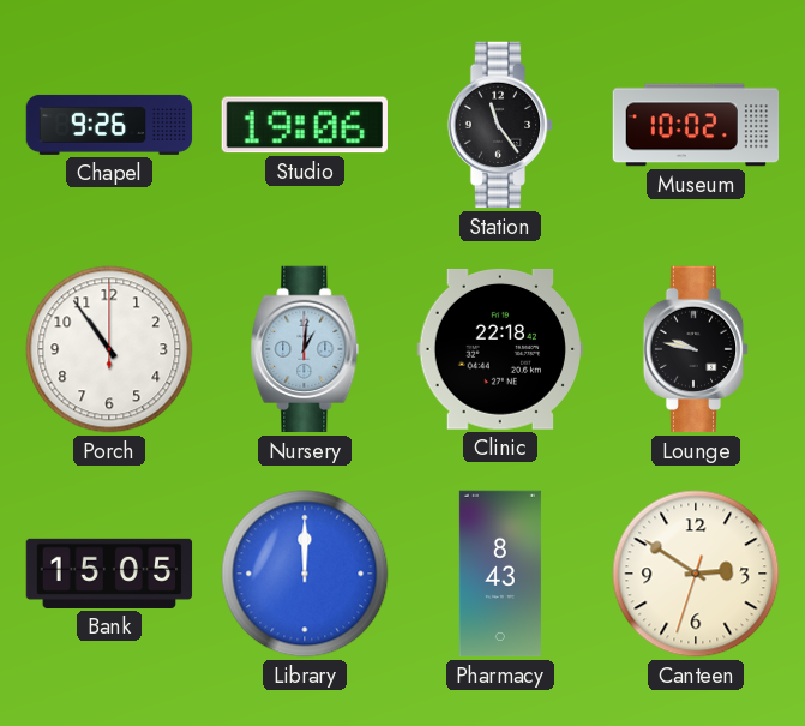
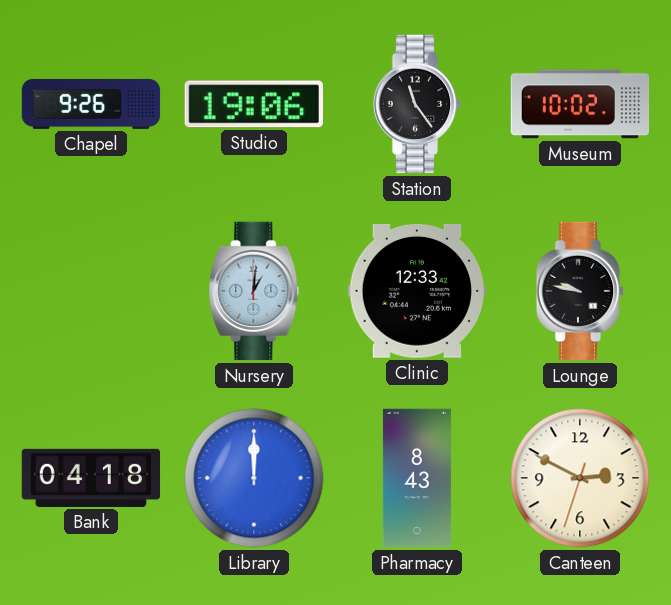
Porch: 10:54 -> none
Clinic: 22:18 -> 12:33
Bank: 15:05 -> 04:18
Canteen: 2:50 -> 2:49
